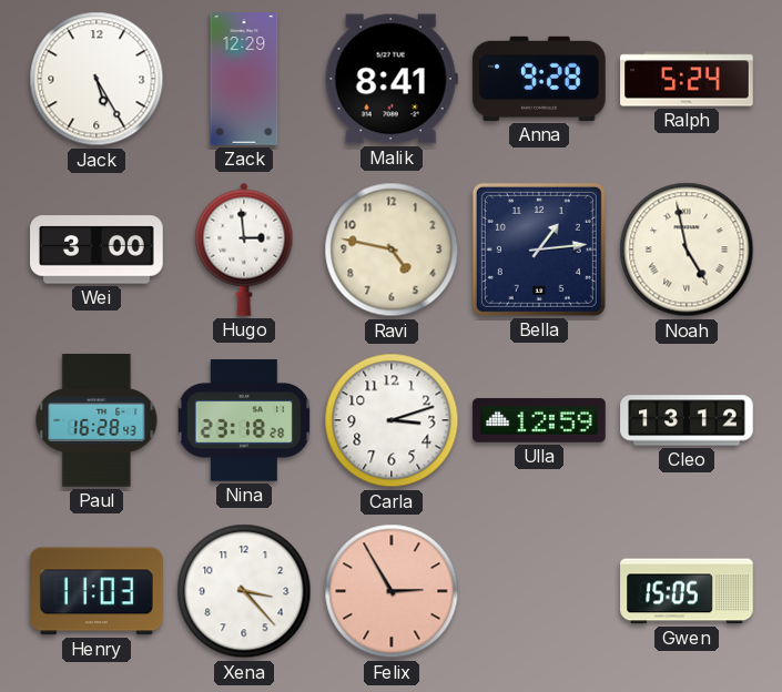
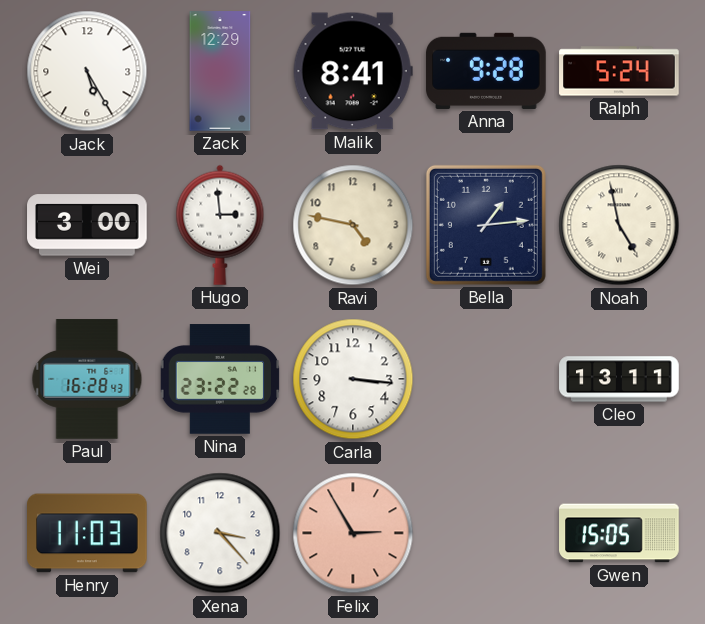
Nina: 23:18 -> 23:22
Carla: 3:12 -> 3:16
Ulla: 12:59 -> none
Cleo: 13:12 -> 13:11
